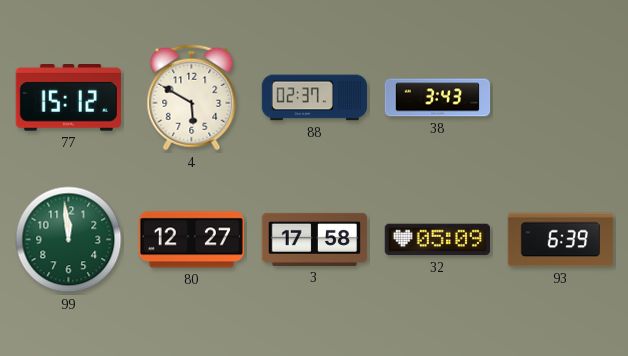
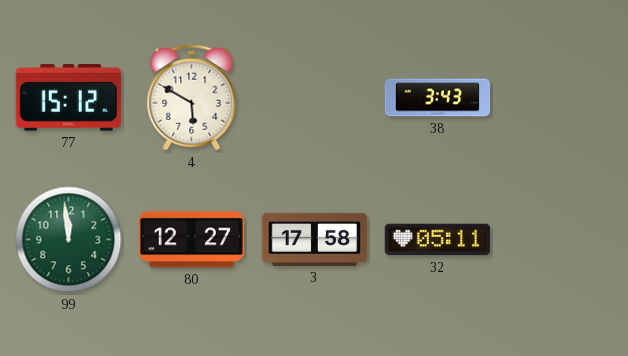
88: 02:37 -> none
32: 05:09 -> 05:11
93: 6:39 -> none
